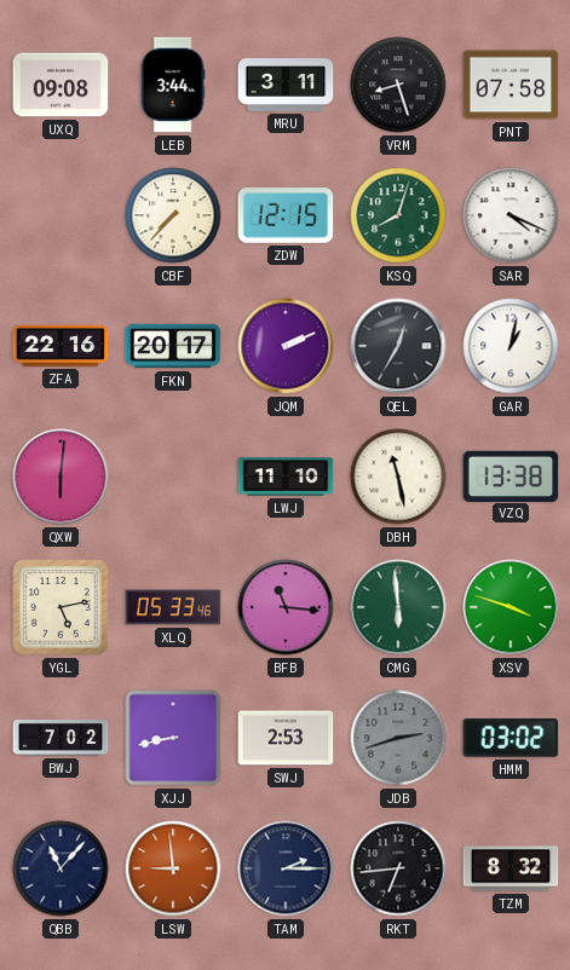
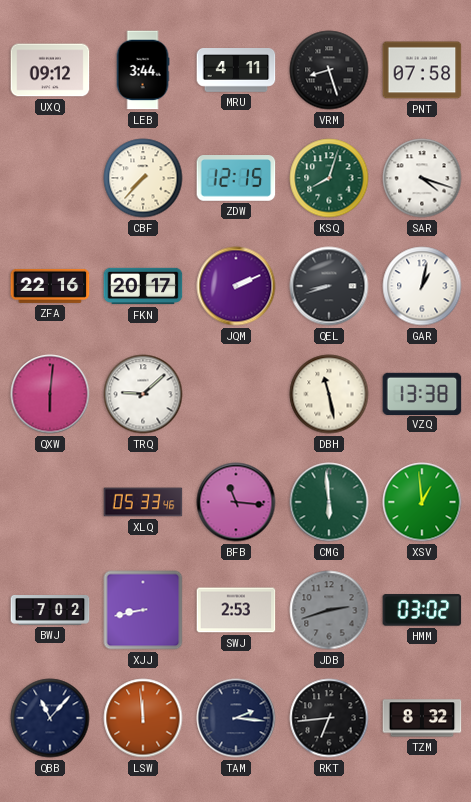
UXQ: 09:08 -> 09:12
MRU: 3:11 -> 4:11
SAR: 4:19 -> 4:18
QEL: 12:35 -> 8:42
TRQ: none -> 9:08
LWJ: 11:10 -> none
YGL: 5:13 -> none
XSV: 3:48 -> 12:59
LSW: 8:59 -> 11:59
TAM: 2:15 -> 2:16
